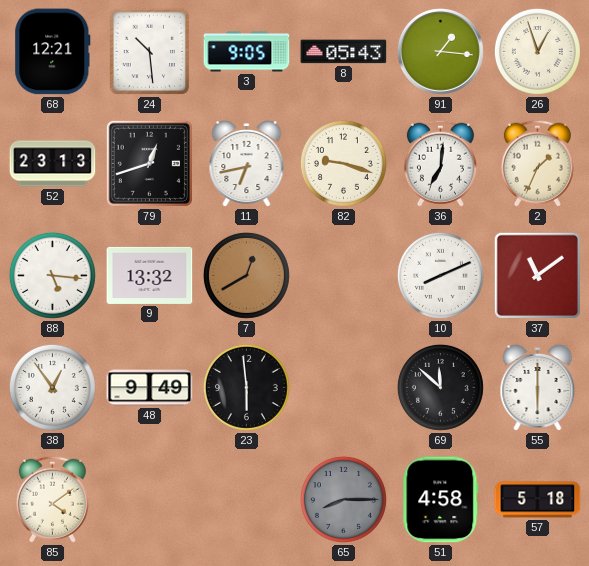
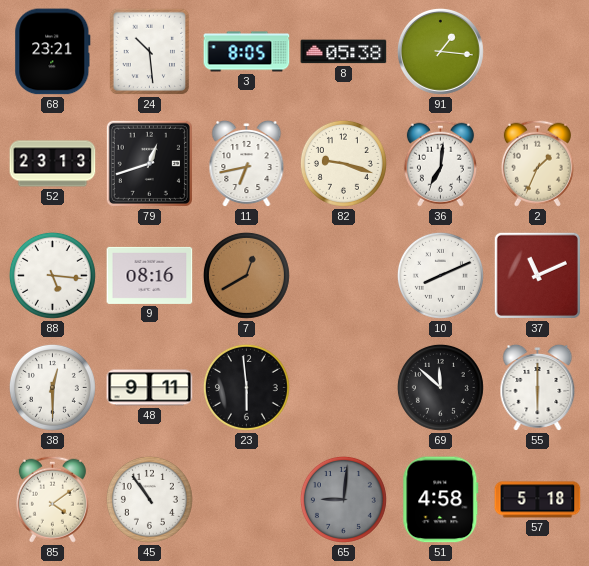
68: 12:21 -> 23:21
3: 9:05 -> 8:05
8: 05:43 -> 05:38
26: 12:57 -> none
9: 13:32 -> 08:16
37: 11:09 -> 11:11
38: 12:54 -> 12:30
48: 9:49 -> 9:11
45: none -> 10:54
65: 8:15 -> 9:01
